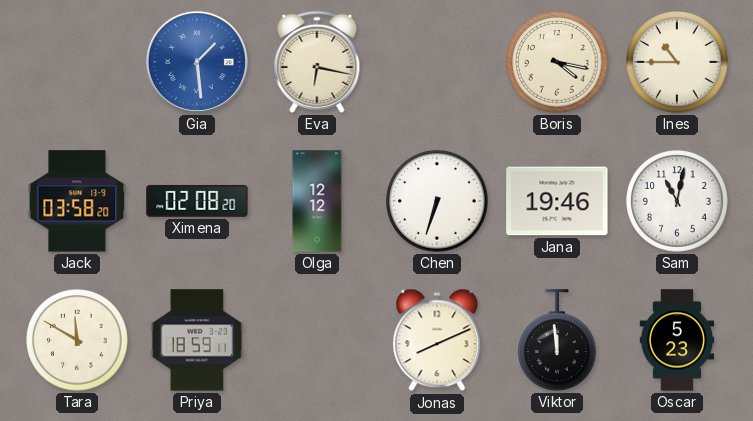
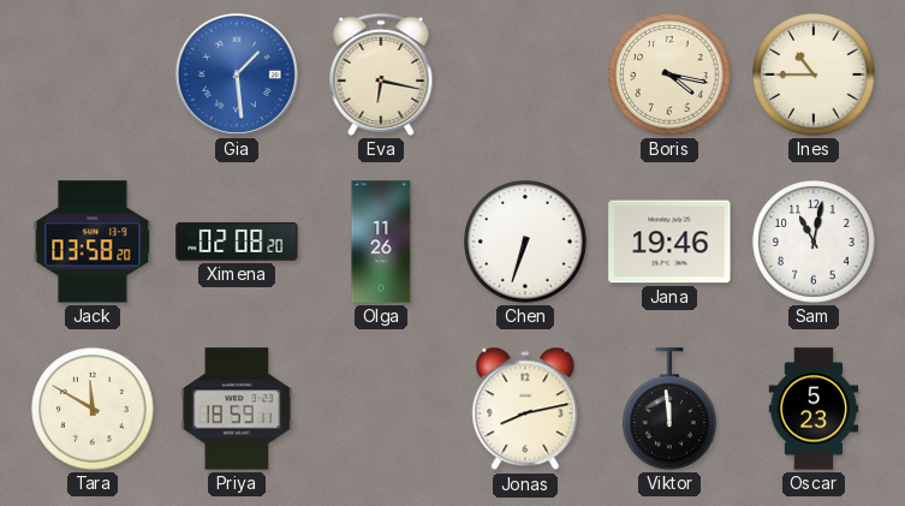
Olga: 12:12 -> 11:26
Jonas: 8:11 -> 8:13
